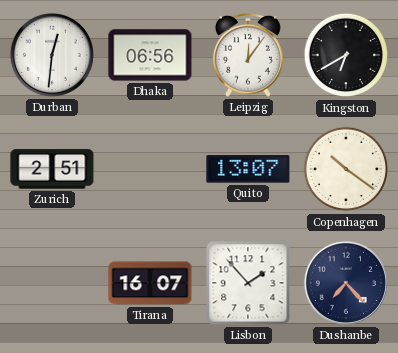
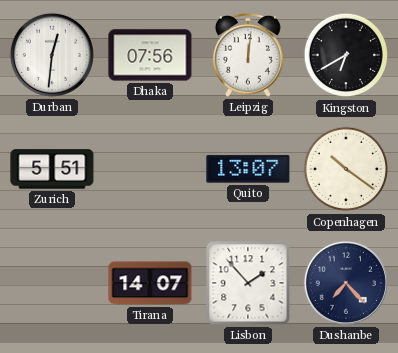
Dhaka: 06:56 -> 07:56
Leipzig: 12:06 -> 12:01
Zurich: 2:51 -> 5:51
Tirana: 16:07 -> 14:07
